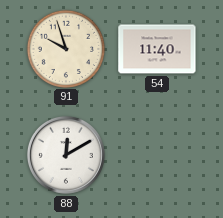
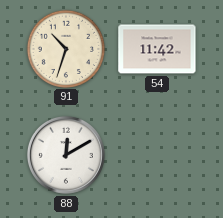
91: 9:57 -> 10:33
54: 11:40 -> 11:42
